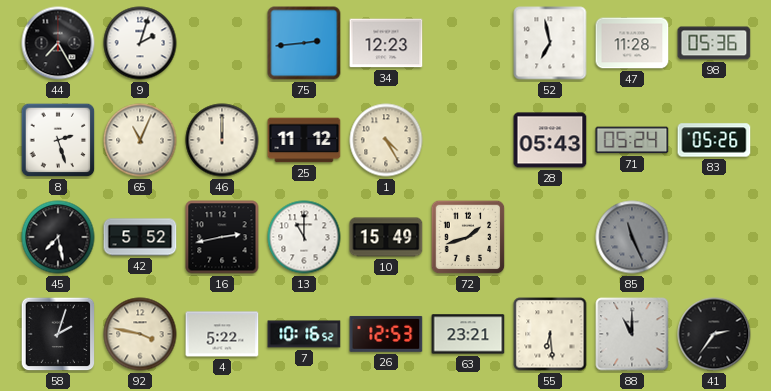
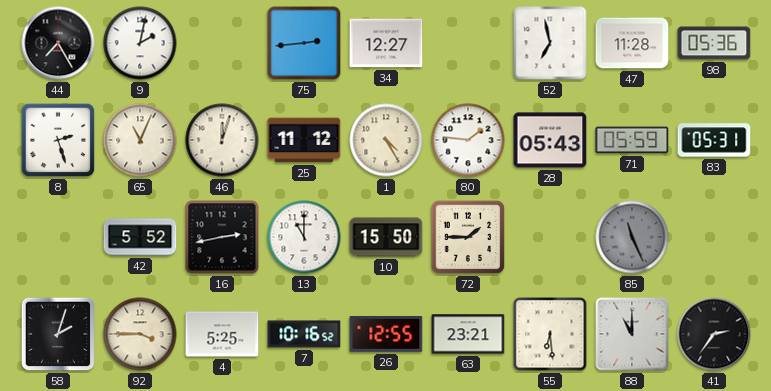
9: 2:03 -> 2:02
34: 12:23 -> 12:27
46: 12:00 -> 12:03
80: none -> 1:46
71: 05:24 -> 05:59
83: 05:26 -> 05:31
45: 7:28 -> none
10: 15:49 -> 15:50
72: 1:42 -> 1:45
92: 3:47 -> 3:45
4: 5:22 -> 5:25
26: 12:53 -> 12:55
